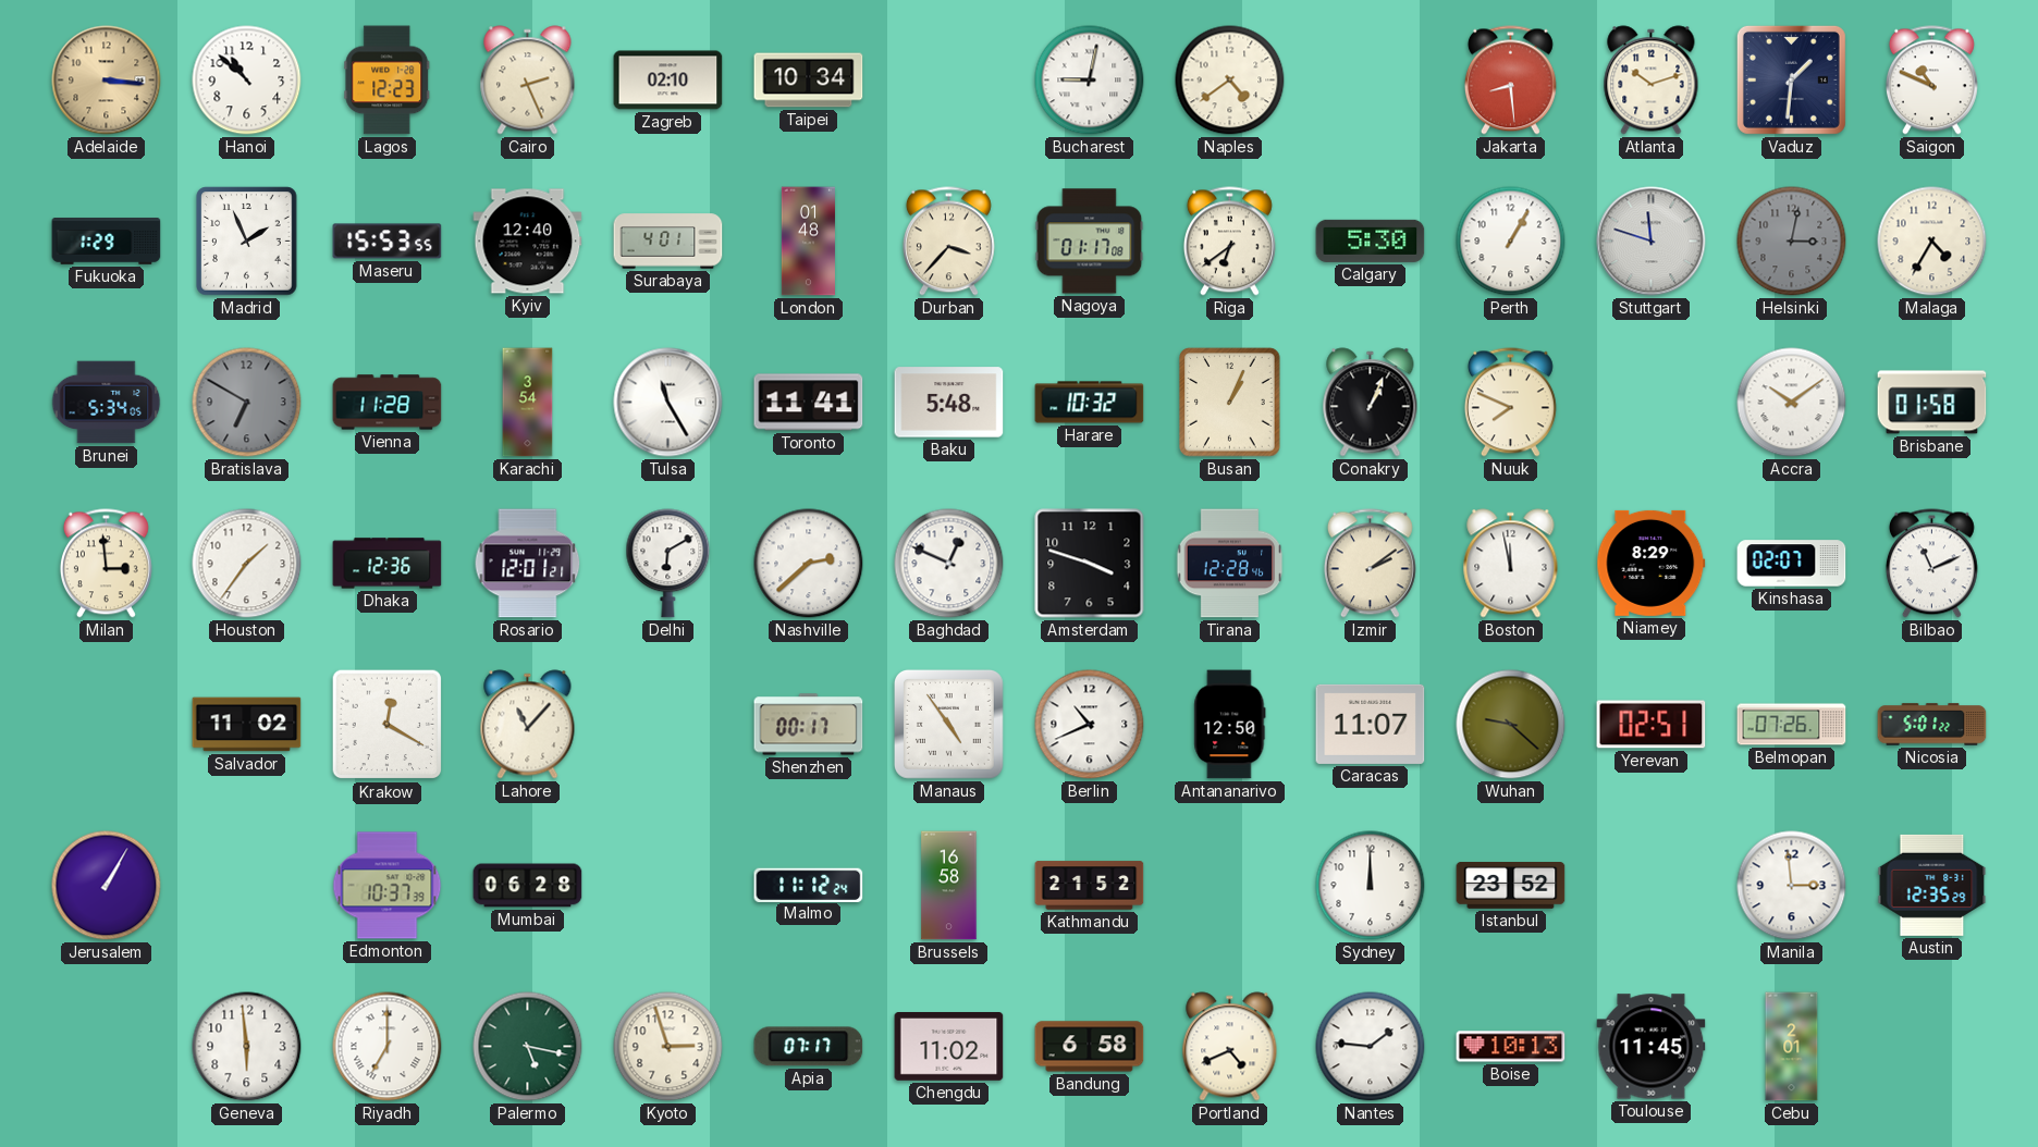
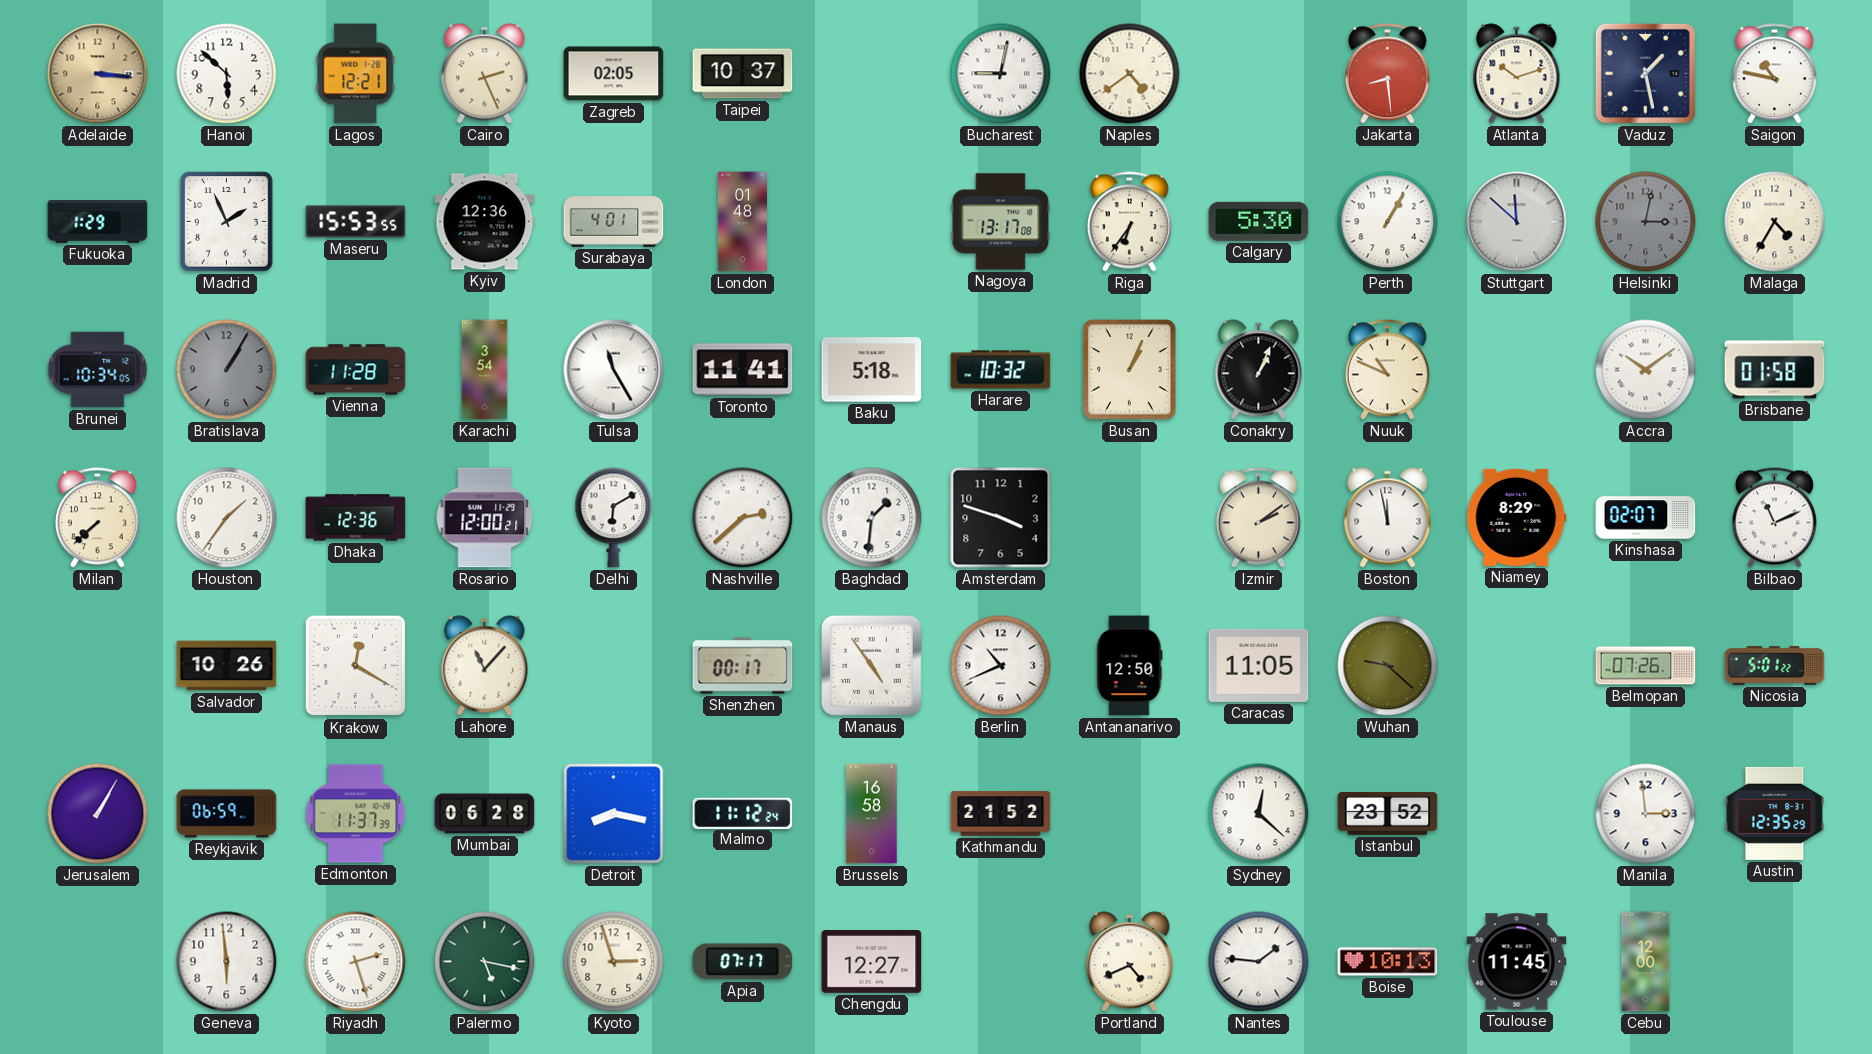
Hanoi: 10:52 -> 5:52
Lagos: 12:23 -> 12:21
Zagreb: 02:10 -> 02:05
Taipei: 10:34 -> 10:37
Vaduz: 1:31 -> 1:28
Saigon: 10:49 -> 10:47
Kyiv: 12:40 -> 12:36
Durban: 3:37 -> none
Nagoya: 01:17 -> 13:17
Riga: 6:39 -> 6:36
Stuttgart: 11:48 -> 11:52
Brunei: 5:34 -> 10:34
Bratislava: 6:50 -> 1:05
Baku: 5:48 -> 5:18
Nuuk: 7:49 -> 10:49
Milan: 2:59 -> 7:38
Rosario: 12:01 -> 12:00
Baghdad: 12:49 -> 1:31
Tirana: 12:28 -> none
Salvador: 11:02 -> 10:26
Caracas: 11:07 -> 11:05
Yerevan: 02:51 -> none
Reykjavik: none -> 06:59
Edmonton: 10:37 -> 11:37
Detroit: none -> 8:17
Sydney: 12:00 -> 12:22
Riyadh: 7:00 -> 2:27
Chengdu: 11:02 -> 12:27
Bandung: 6:58 -> none
Cebu: 2:01 -> 12:00
